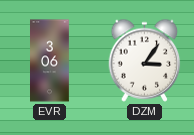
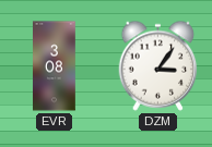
EVR: 3:06 -> 3:08
